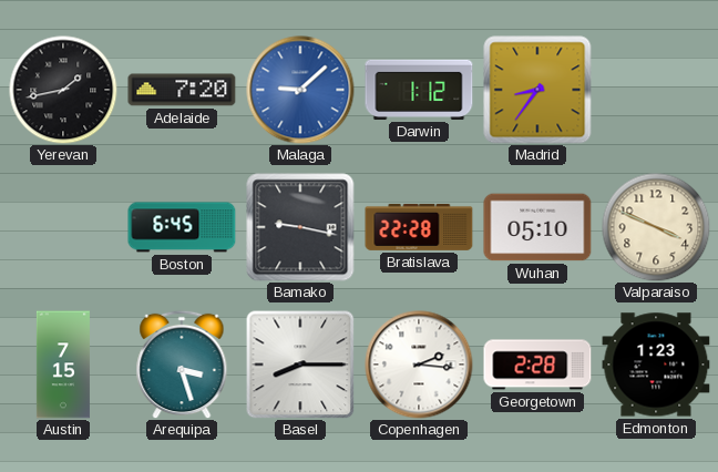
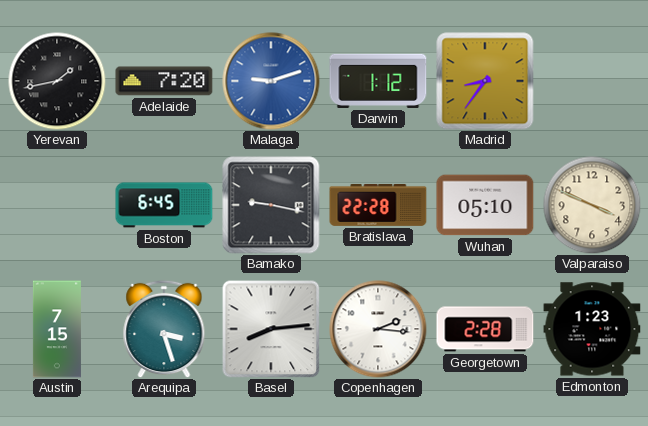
Malaga: 9:08 -> 9:12
Basel: 8:15 -> 8:14
